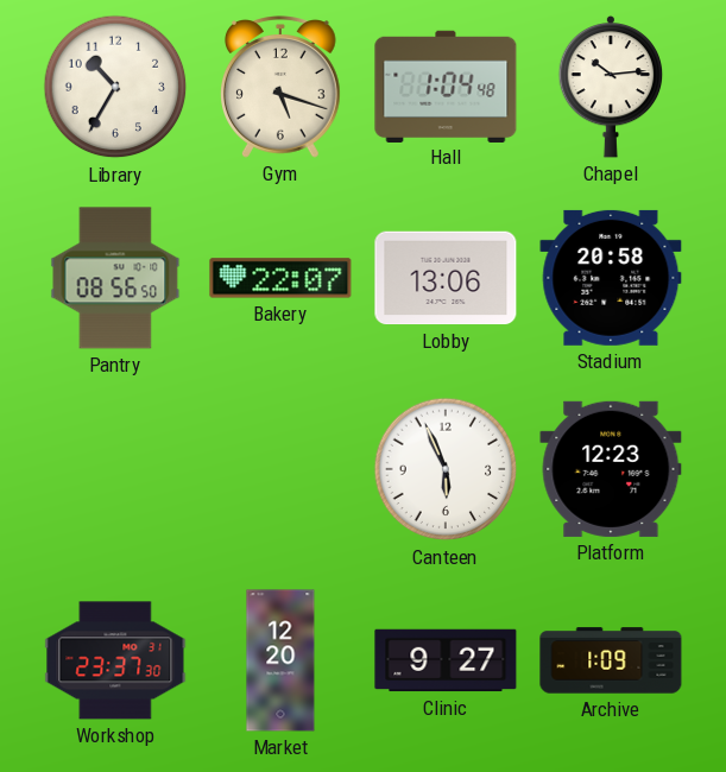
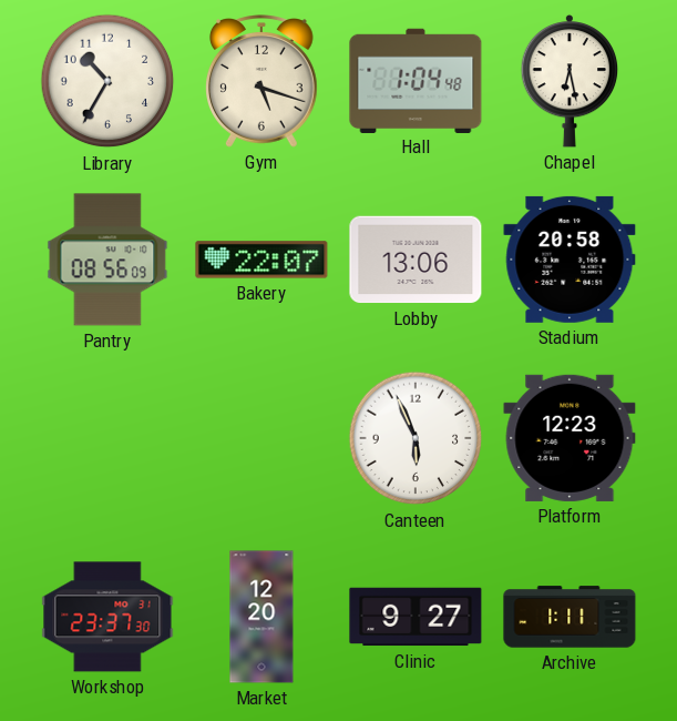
Chapel: 10:14 -> 6:28
Pantry: 08:56:50 -> 08:56:09
Archive: 1:09 -> 1:11
